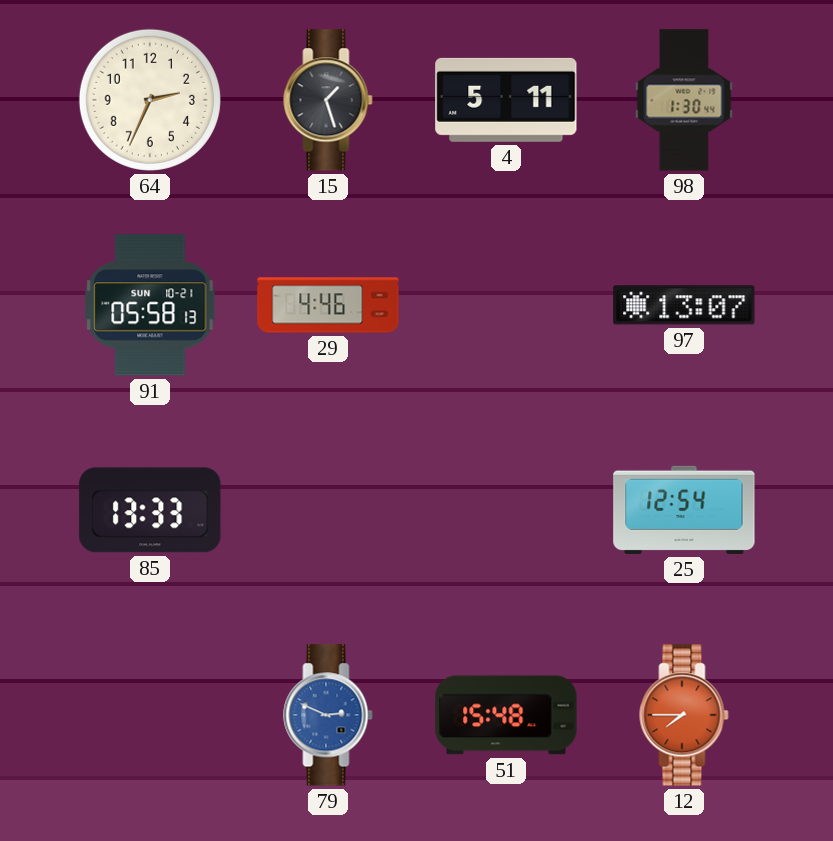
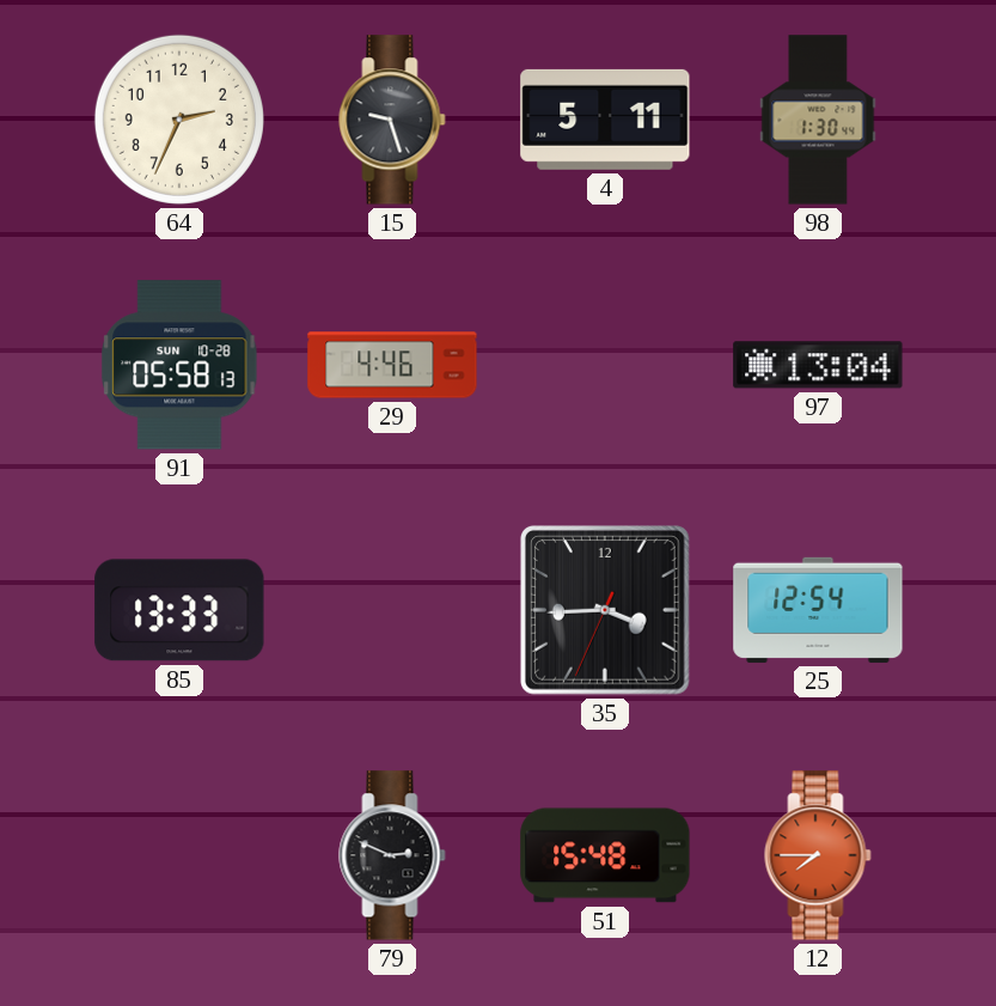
15: 1:27 -> 9:27
91 date: SUN 10-21 -> SUN 10-28
97: 13:07 -> 13:04
35: none -> 3:44
79 dial: blue -> black
